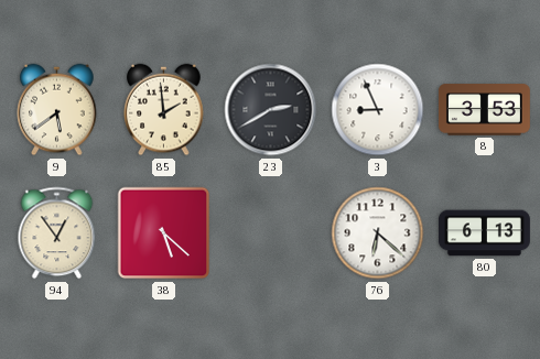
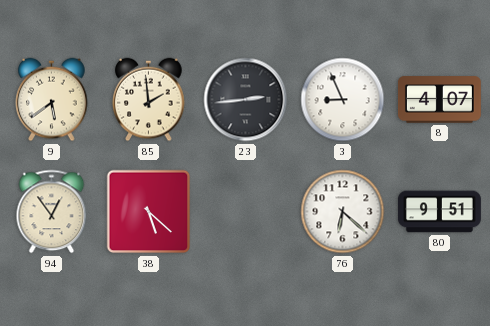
23: 2:40 -> 2:44
8: 3:53 -> 4:07
80: 6:13 -> 9:51
